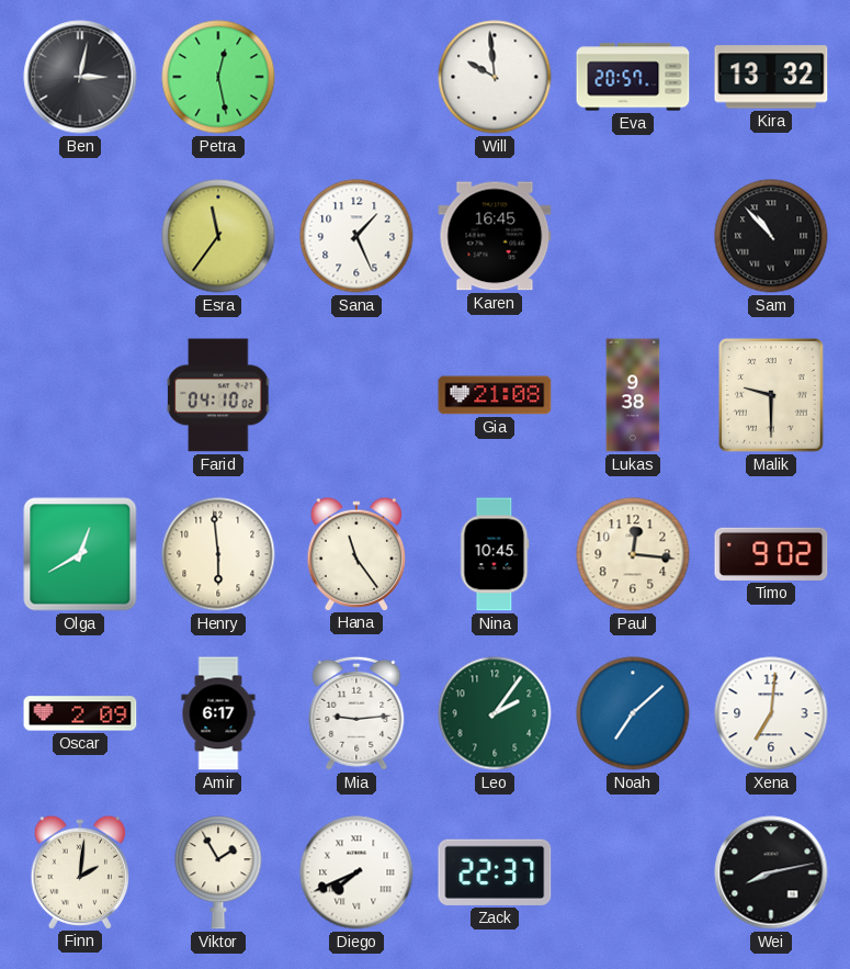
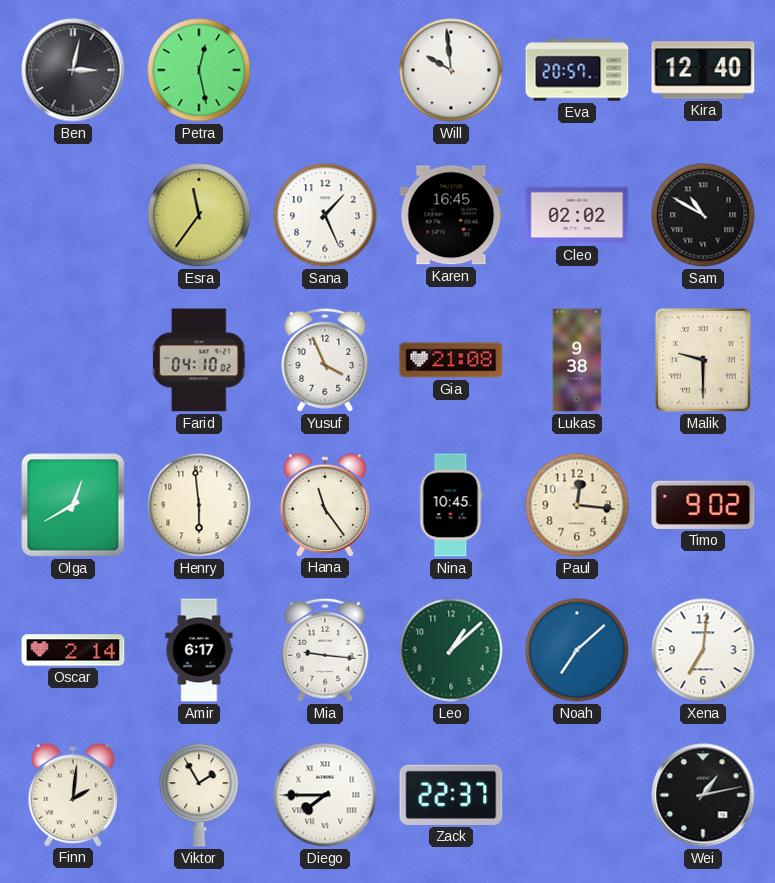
Kira: 13:32 -> 12:40
Cleo: none -> 02:02
Sam: 10:53 -> 10:50
Yusuf: none -> 3:56
Oscar: 2:09 -> 2:14
Mia: 9:14 -> 9:16
Leo: 2:06 -> 1:08
Diego: 7:41 -> 7:45
Wei: 8:13 -> 1:13
